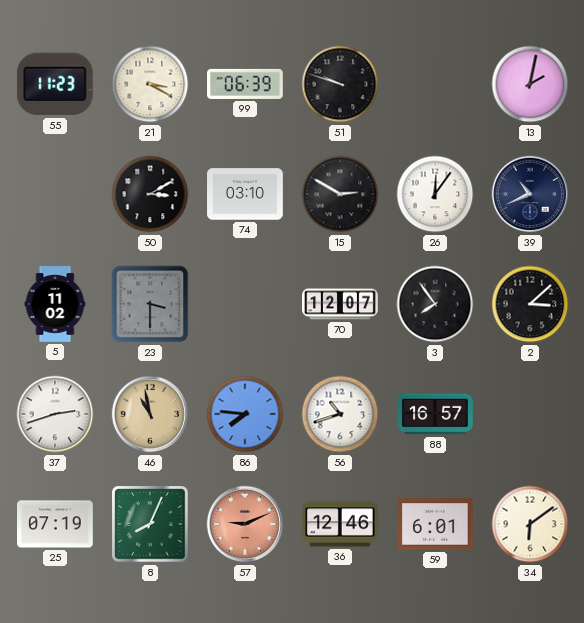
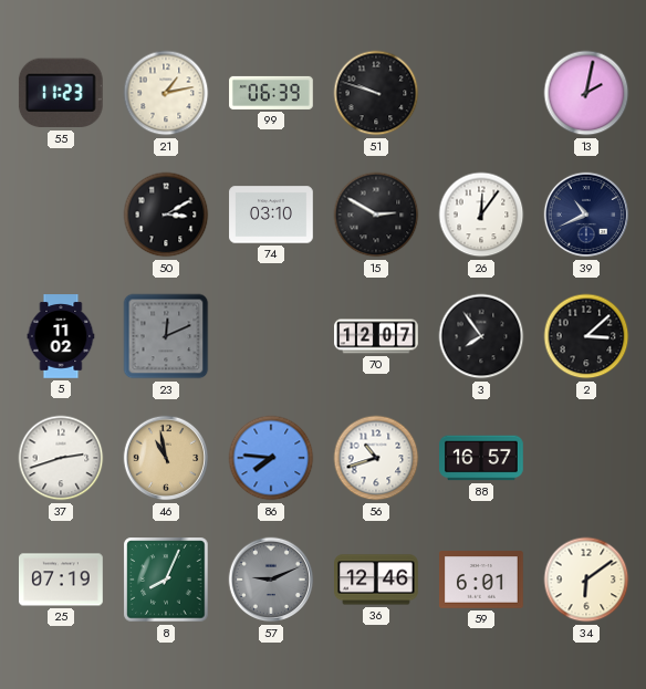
21: 3:20 -> 1:13
23: 3:30 -> 12:11
57 dial: salmon -> grey
